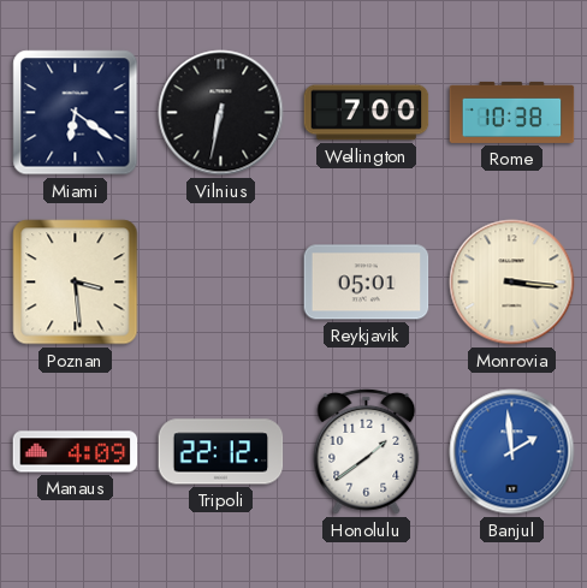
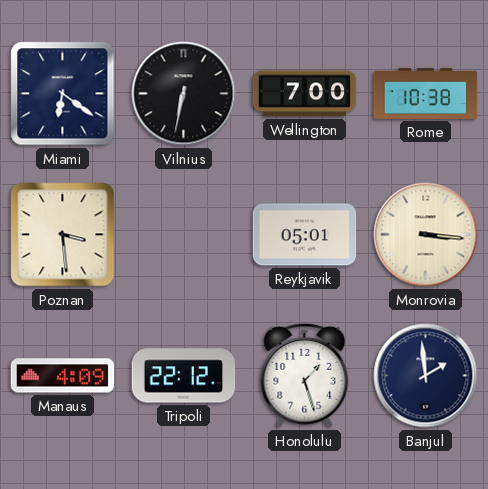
Honolulu: 1:39 -> 1:27
Banjul dial: blue -> navy
